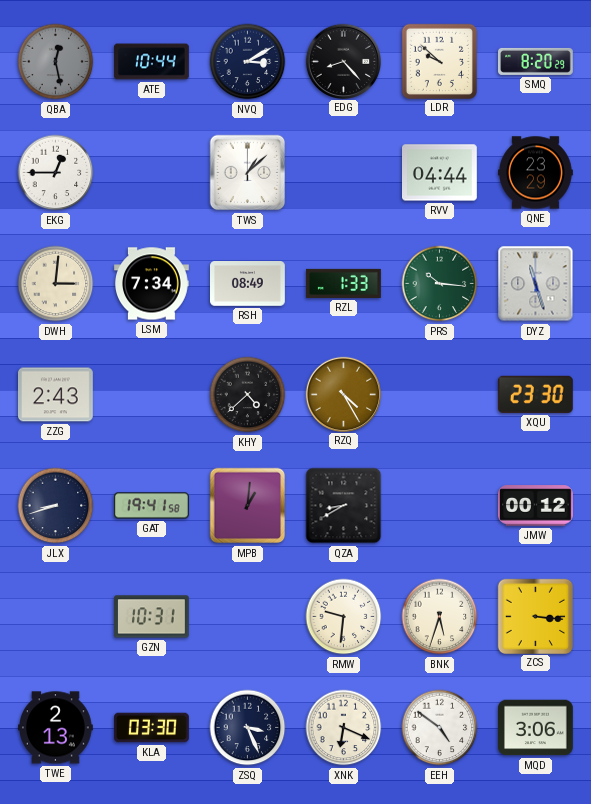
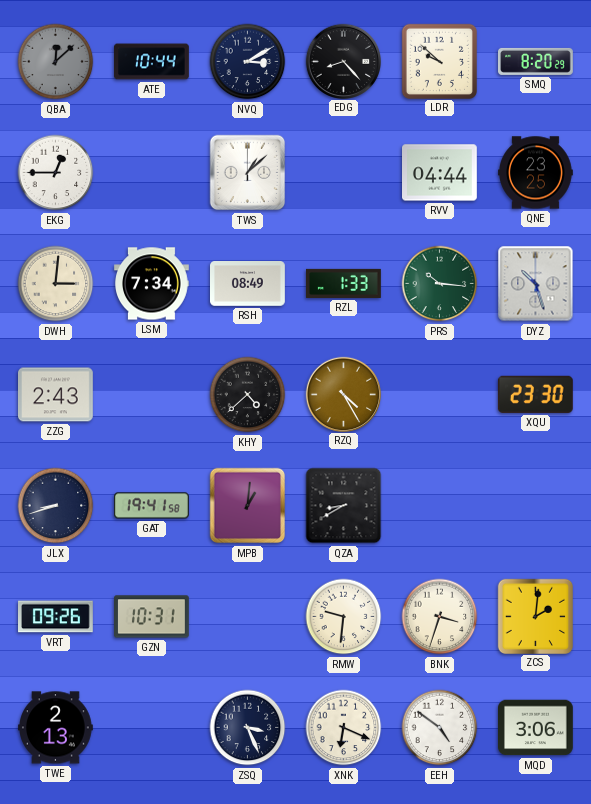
QBA: 12:28 -> 12:08
QNE: 23:29 -> 23:25
DYZ: 11:27 -> 10:27
JMW: 00:12 -> none
VRT: none -> 09:26
BNK: 5:33 -> 3:33
ZCS: 3:16 -> 2:01
KLA: 03:30 -> none
